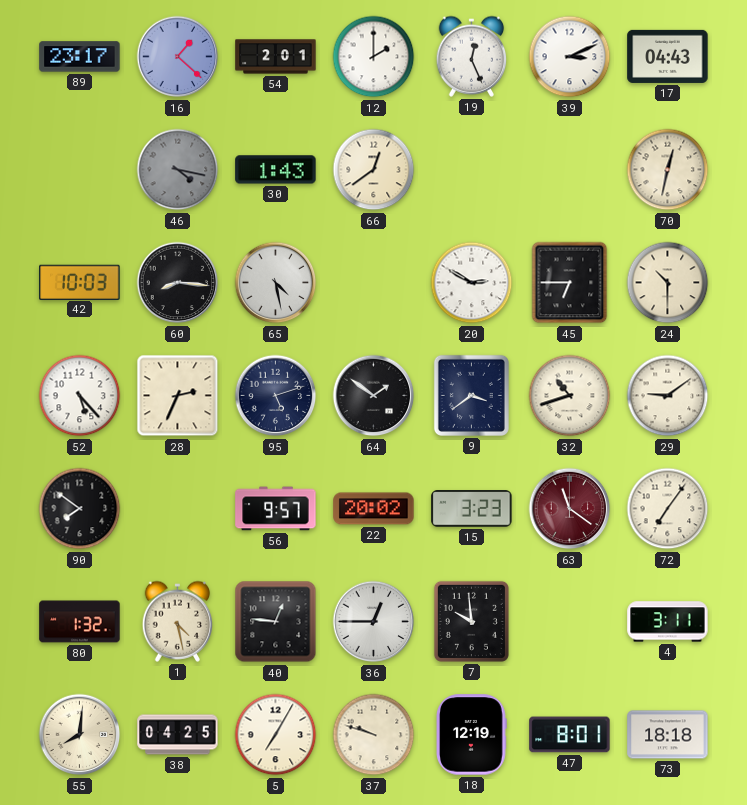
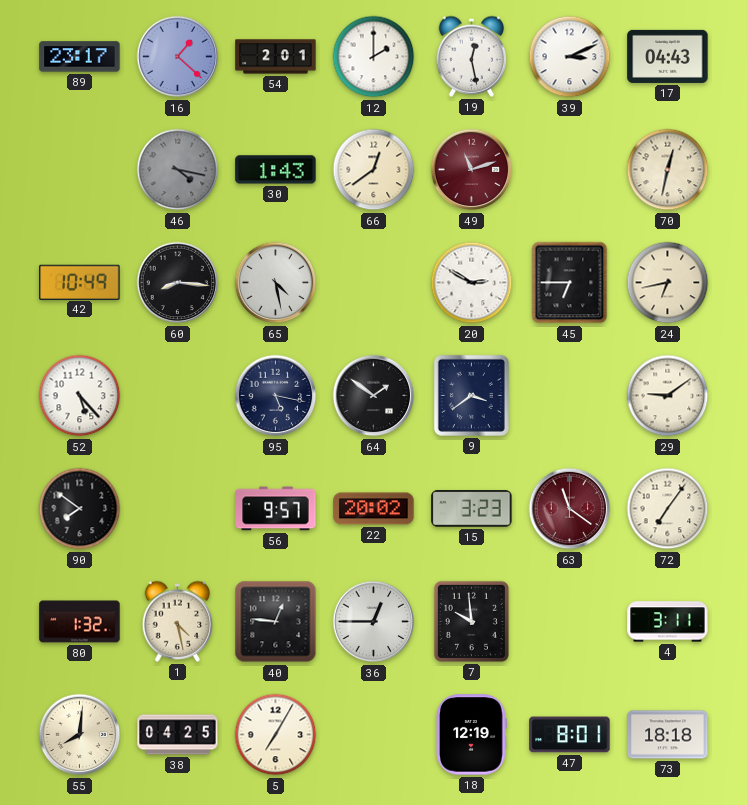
19: 12:26 -> 12:28
49: none -> 11:12
42: 10:03 -> 10:49
24: 10:30 -> 6:43
28: 2:34 -> none
95: 5:12 -> 5:17
32: 10:42 -> none
37: 9:48 -> none
